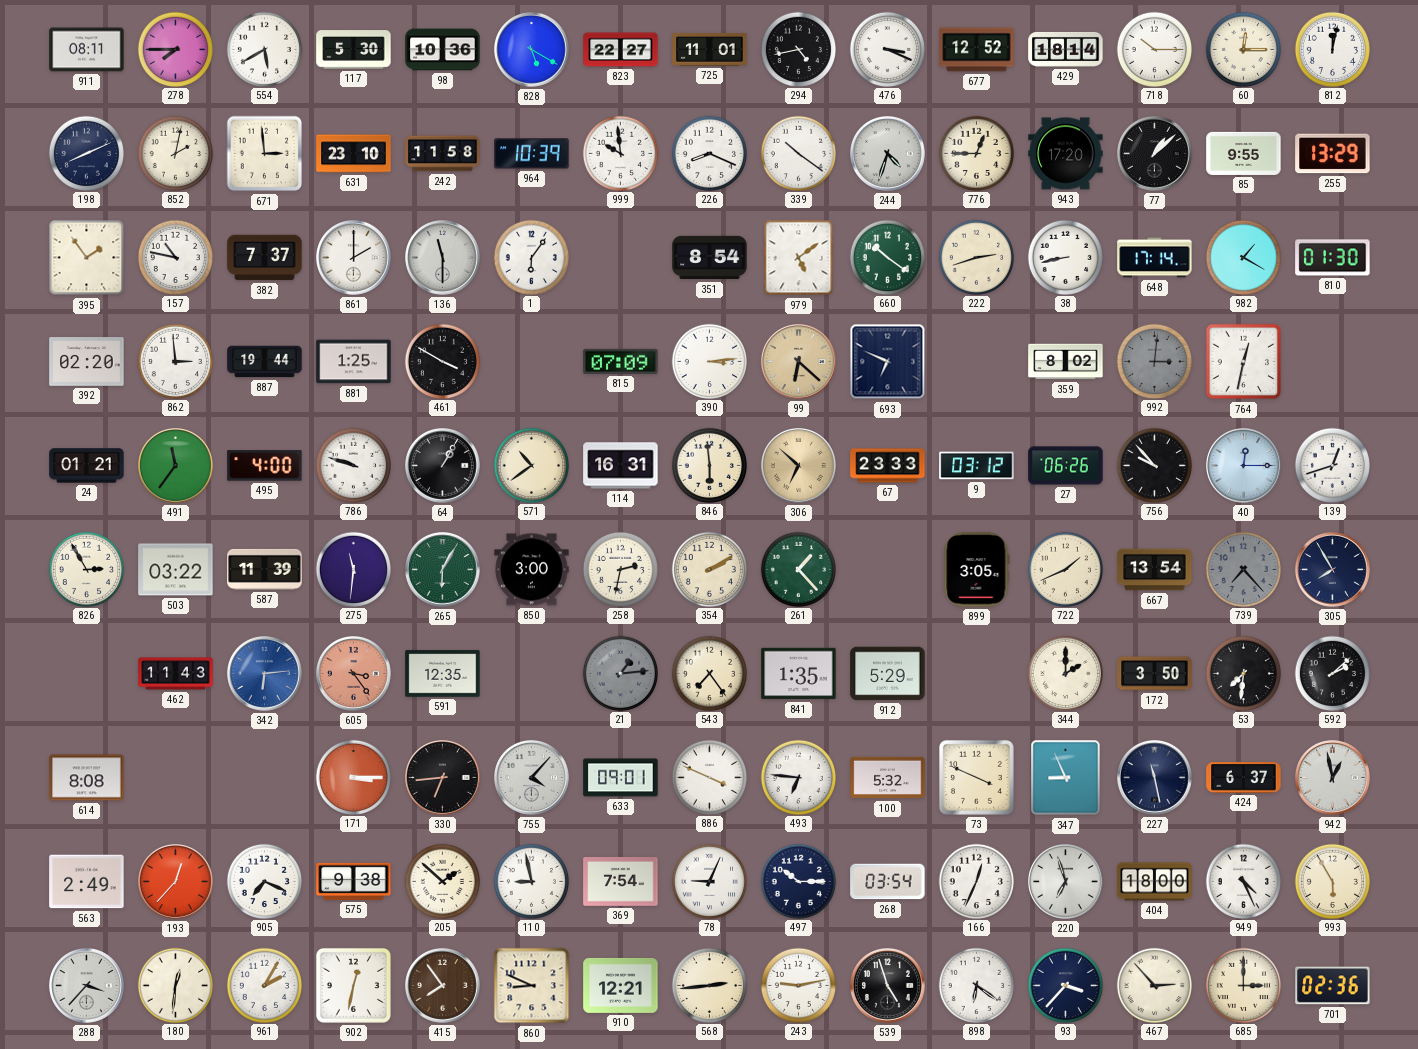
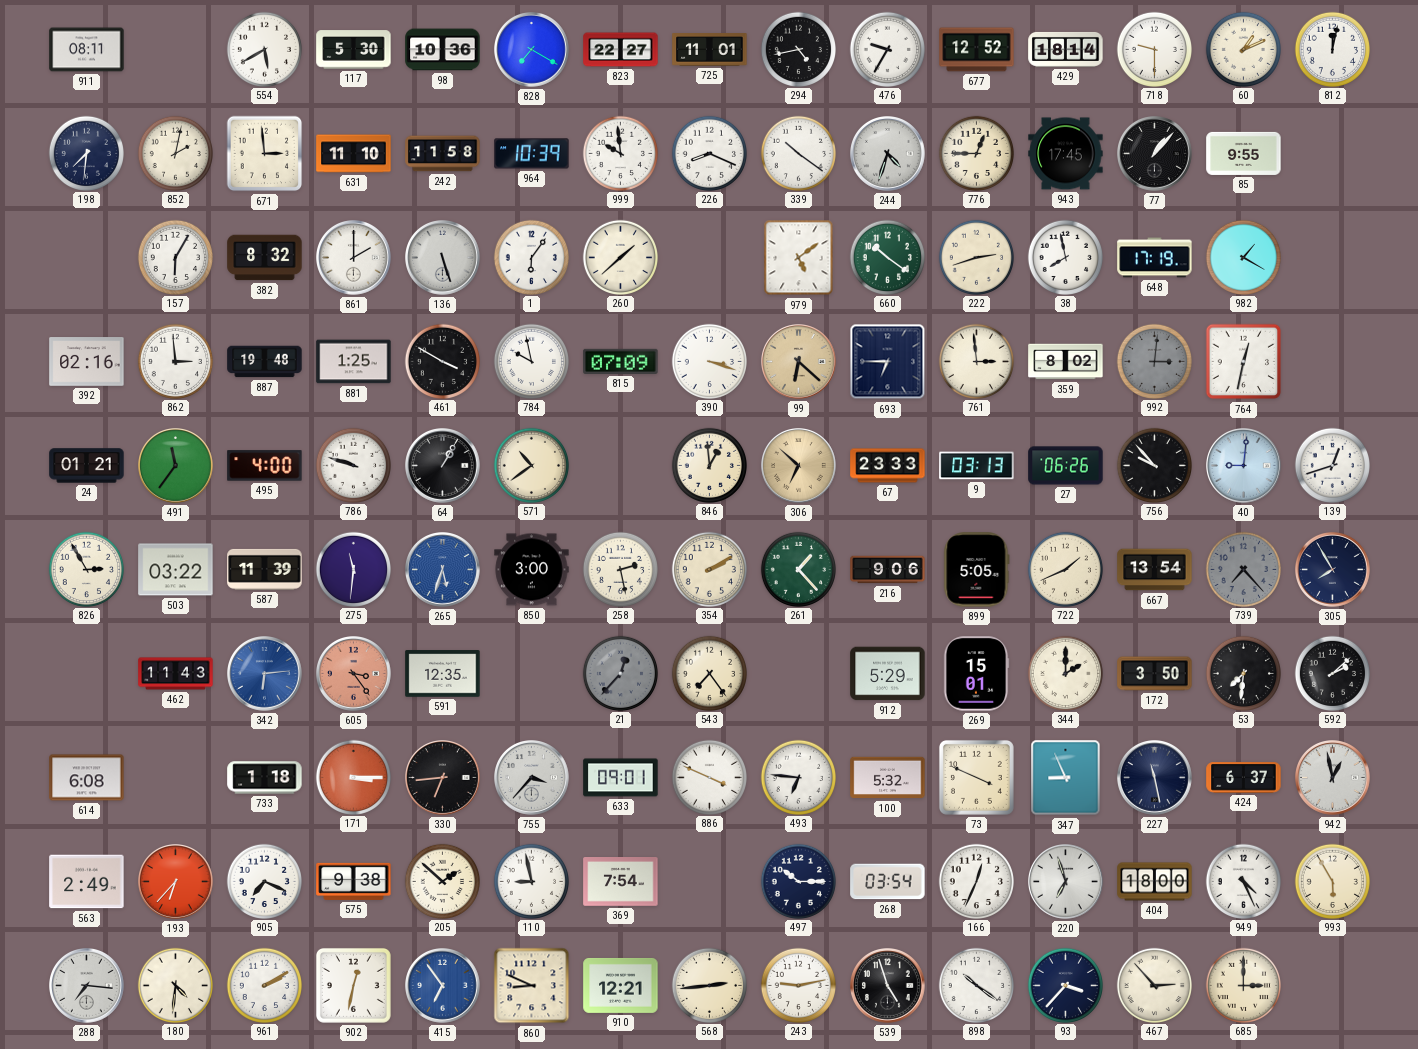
278: 7:45 -> none
828: 5:20 -> 7:20
476: 3:19 -> 9:35
718: 10:15 -> 9:30
60: 12:15 -> 1:11
198: 8:11 -> 7:31
631: 23:10 -> 11:10
943: 17:20 -> 17:45
77: 1:08 -> 1:07
255: 13:29 -> none
395: 1:54 -> none
157: 10:47 -> 6:05
382: 7:37 -> 8:32
136: 11:30 -> 5:27
260: none -> 1:38
351: 8:54 -> none
38: 8:43 -> 7:58
648: 17:14 -> 17:19
810: 01:30 -> none
392: 02:20 -> 02:16
887: 19:44 -> 19:48
784: none -> 9:58
390: 3:14 -> 3:18
693: 6:49 -> 6:45
761: none -> 2:59
114: 16:31 -> none
846: 5:59 -> 12:59
9: 03:12 -> 03:13
40: 12:15 -> 9:01
265: 6:05 -> 5:33
265 dial: green -> blue
258: 2:32 -> 2:28
216: none -> 9:06
899: 3:05 -> 5:05
21: 1:14 -> 12:37
841: 1:35 -> none
269: none -> 15:01
614: 8:08 -> 6:08
733: none -> 1:18
755: 4:07 -> 3:37
193: 12:37 -> 6:37
78: 9:04 -> none
288: 3:37 -> 7:16
180: 12:31 -> 4:31
961: 2:05 -> 2:10
415: 7:54 -> 6:54
415 dial: brown -> blue
898: 6:21 -> 10:21
701: 02:36 -> none
